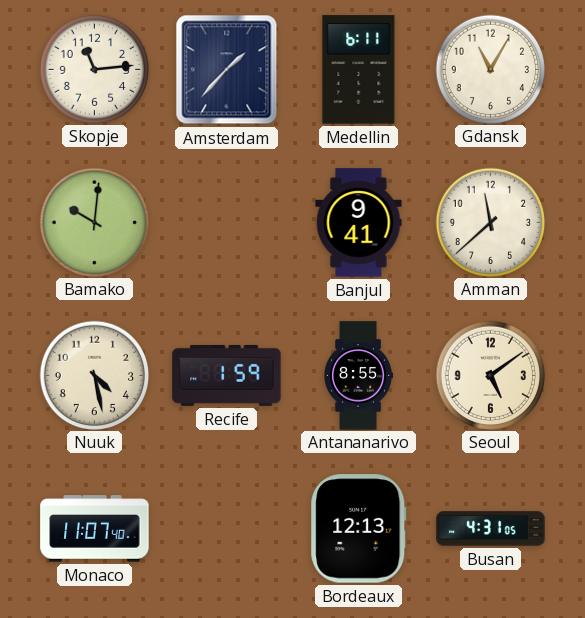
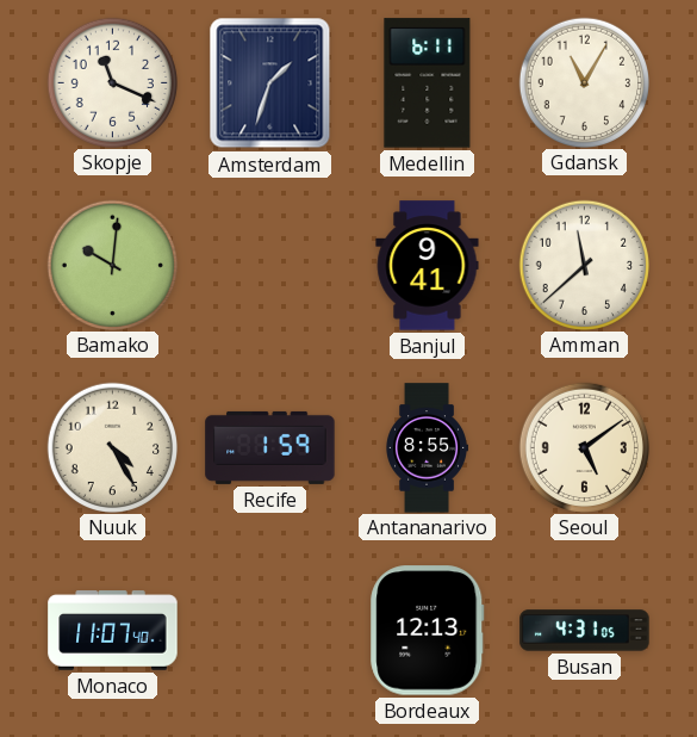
Skopje: 11:14 -> 11:19
Amsterdam: 1:37 -> 1:33
Nuuk: 4:28 -> 4:25
